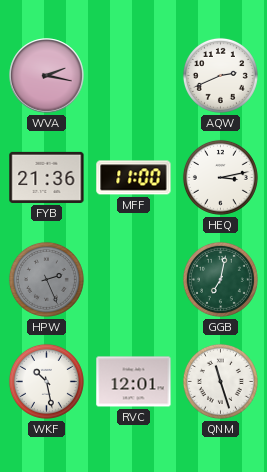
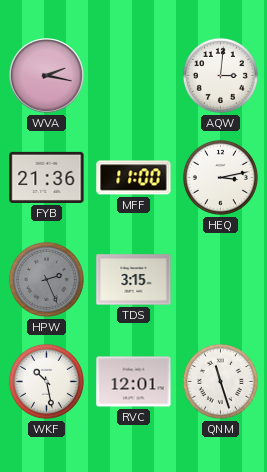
AQW: 2:41 -> 3:01
TDS: none -> 3:15
GGB: 7:02 -> none
